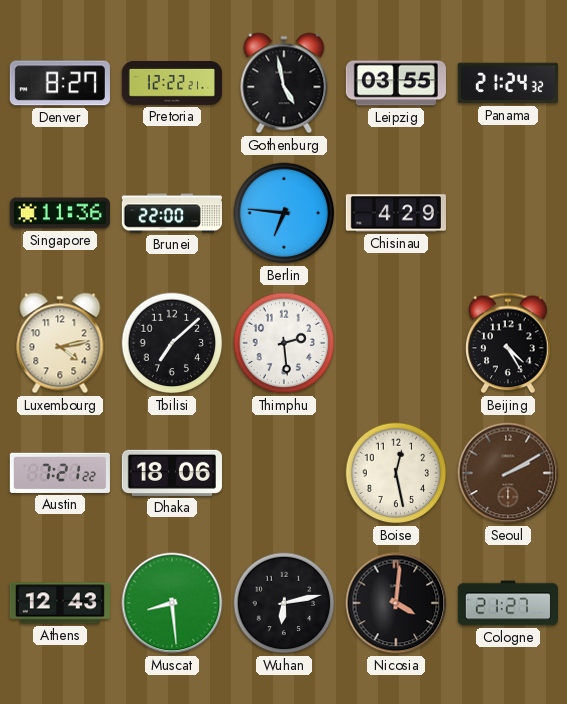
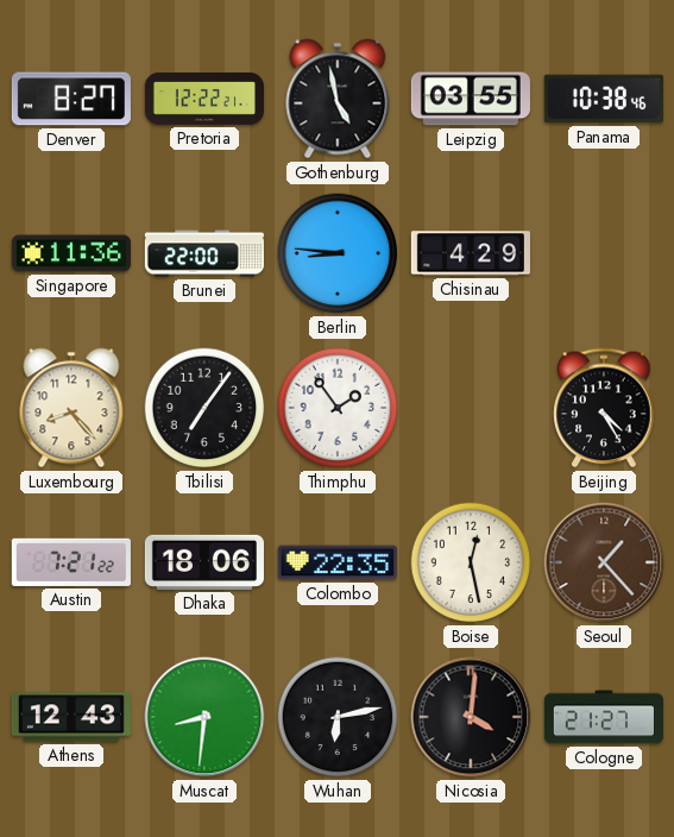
Panama: 21:24 -> 10:38
Berlin: 6:46 -> 8:46
Luxembourg: 4:13 -> 8:23
Tbilisi: 7:08 -> 7:06
Thimphu: 2:29 -> 1:54
Colombo: none -> 22:35
Seoul: 2:10 -> 1:23
Muscat: 8:29 -> 8:31
